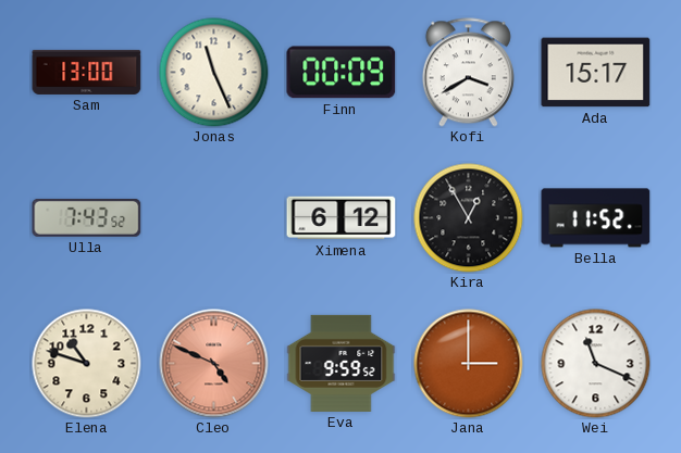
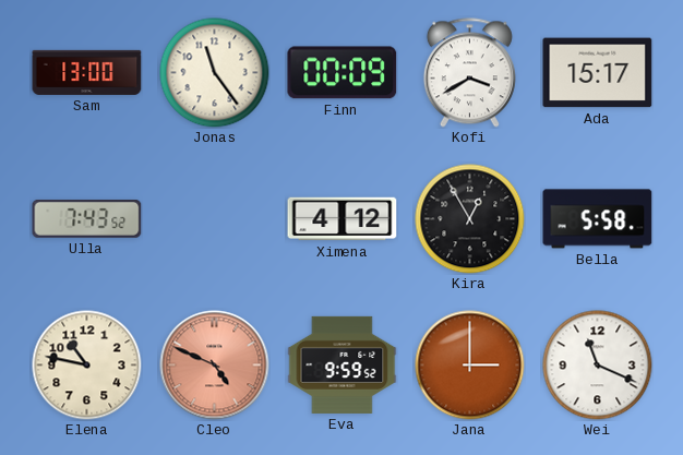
Jonas: 11:26 -> 11:24
Ximena: 6:12 -> 4:12
Bella: 11:52 -> 5:58
Elena: 10:48 -> 10:47
